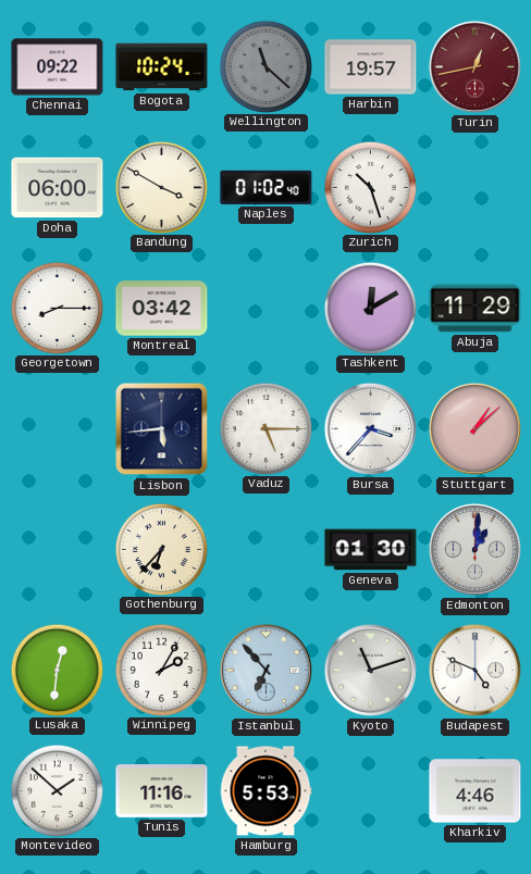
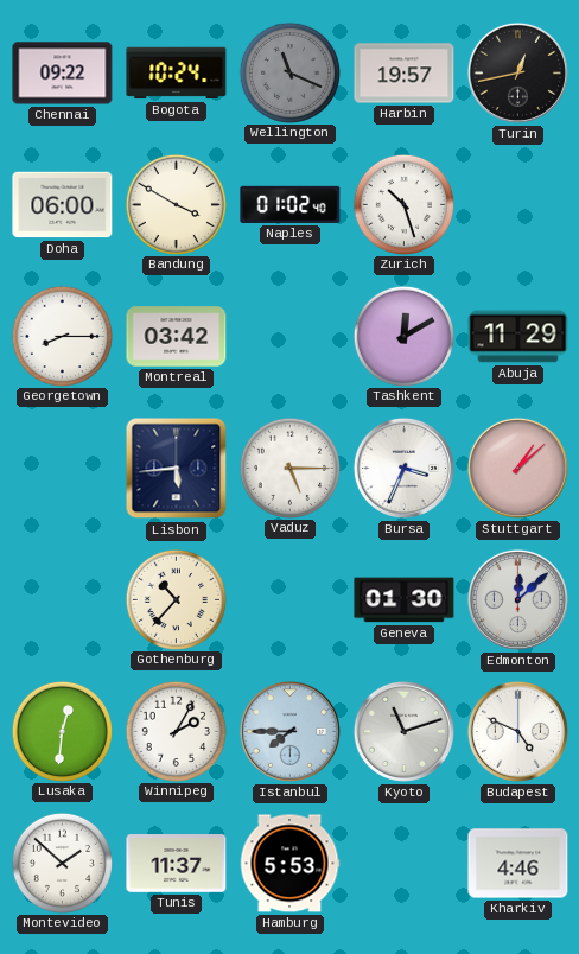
Wellington: 11:22 -> 11:19
Turin dial: burgundy -> black
Bursa: 3:37 -> 3:34
Gothenburg: 6:37 -> 10:37
Edmonton: 1:01 -> 12:08
Istanbul: 6:53 -> 7:45
Tunis: 11:16 -> 11:37
